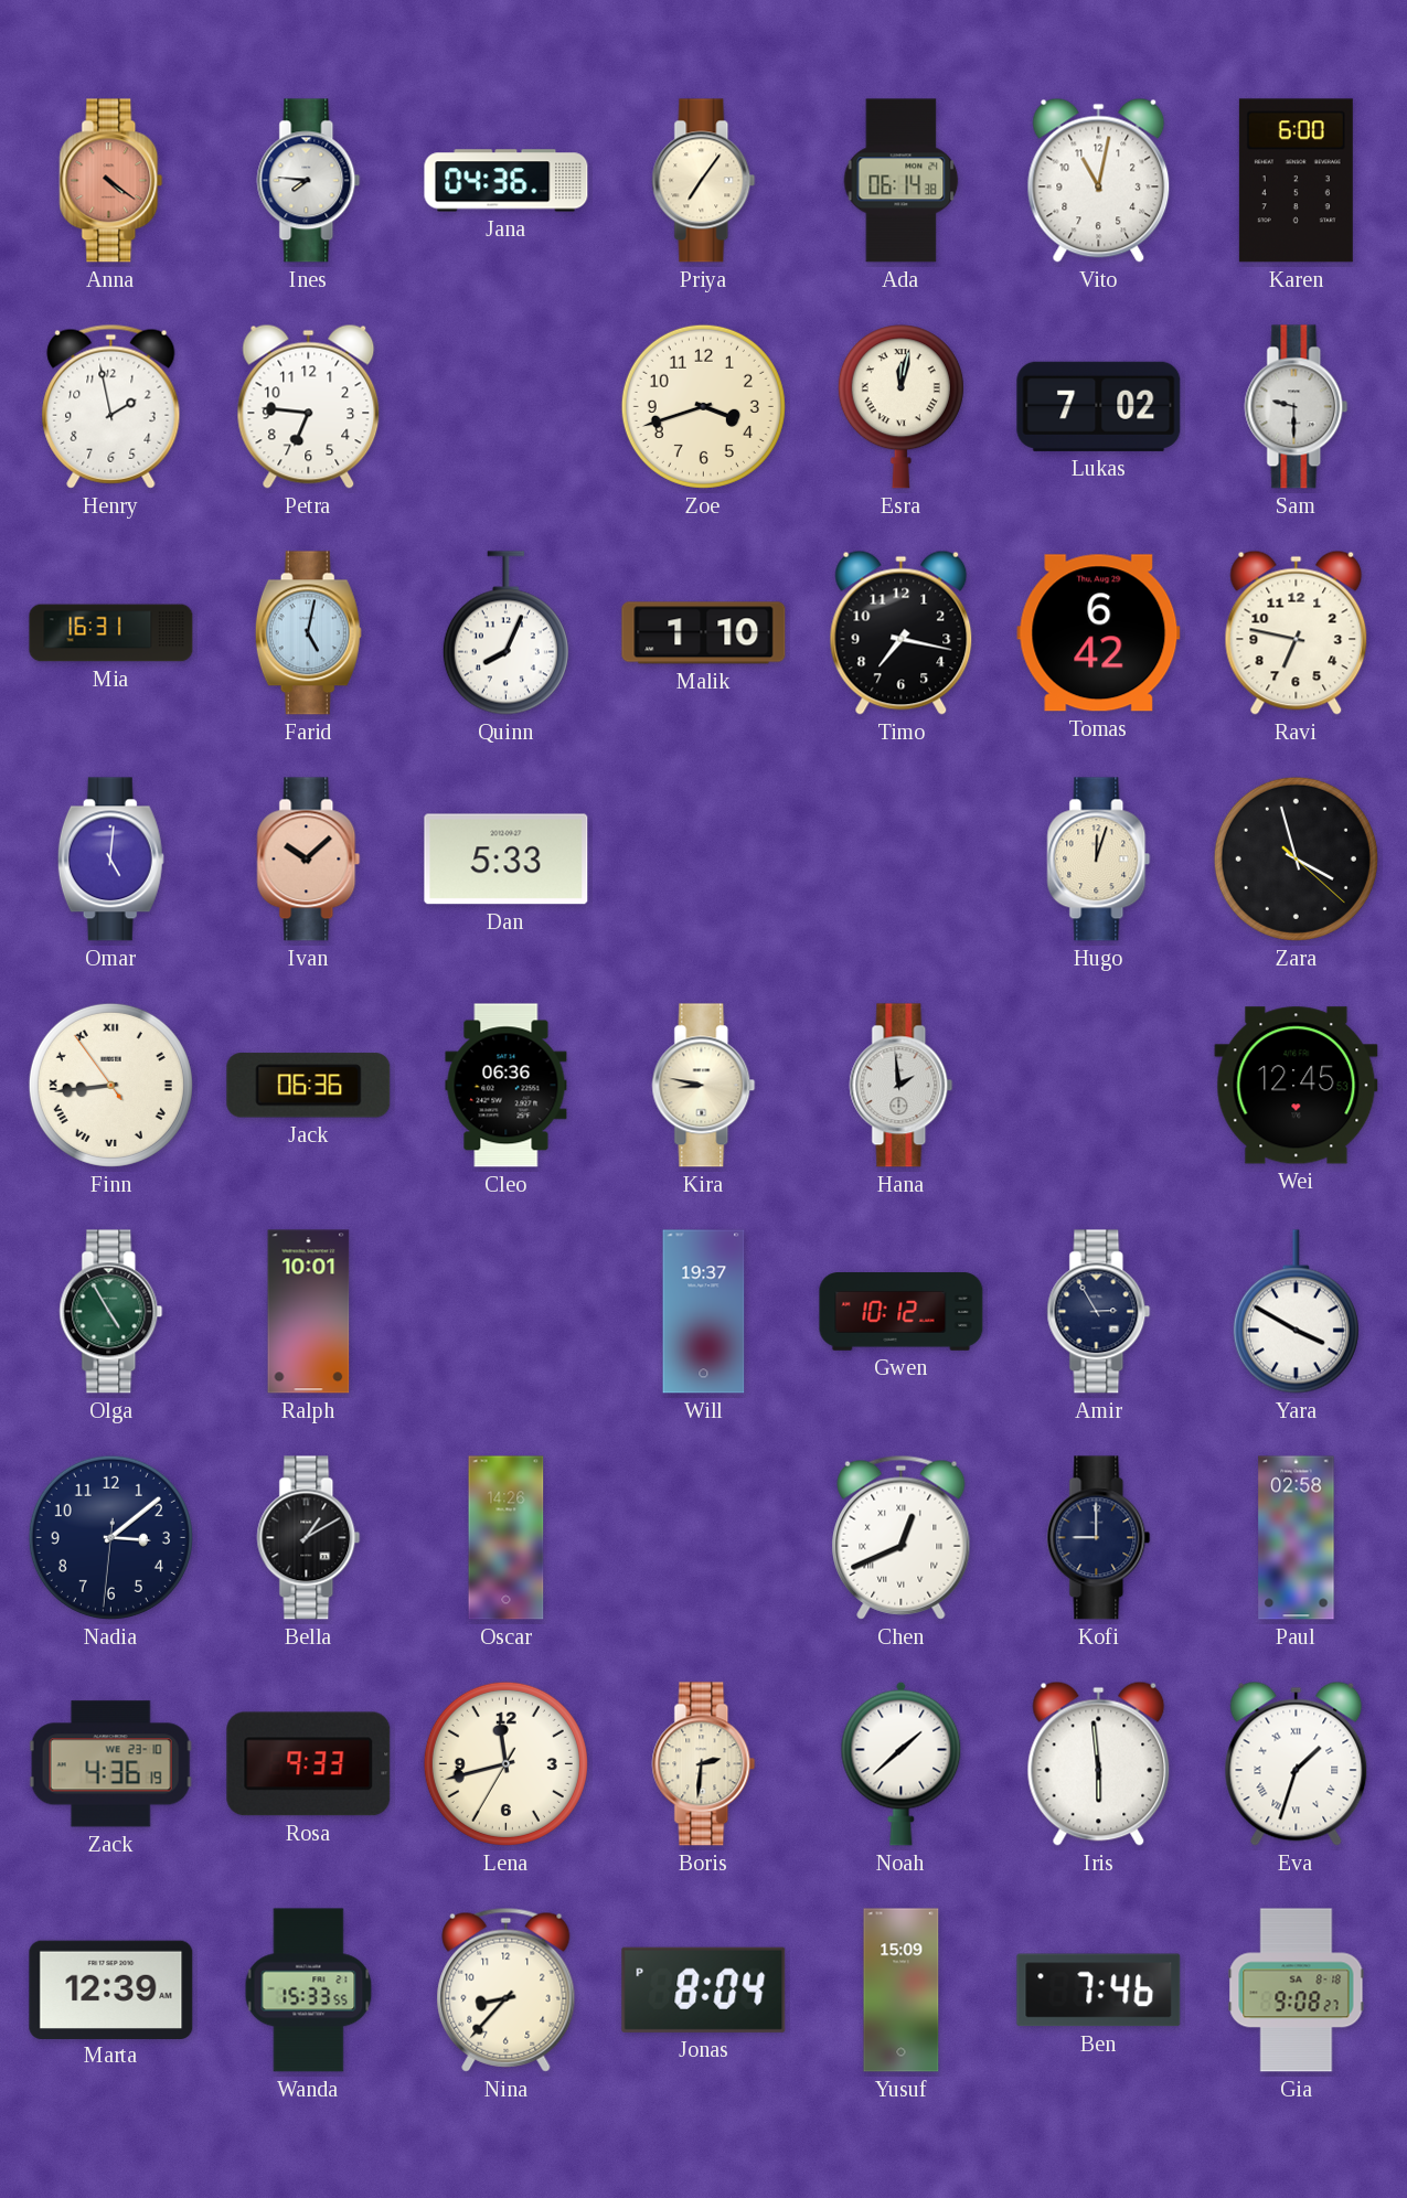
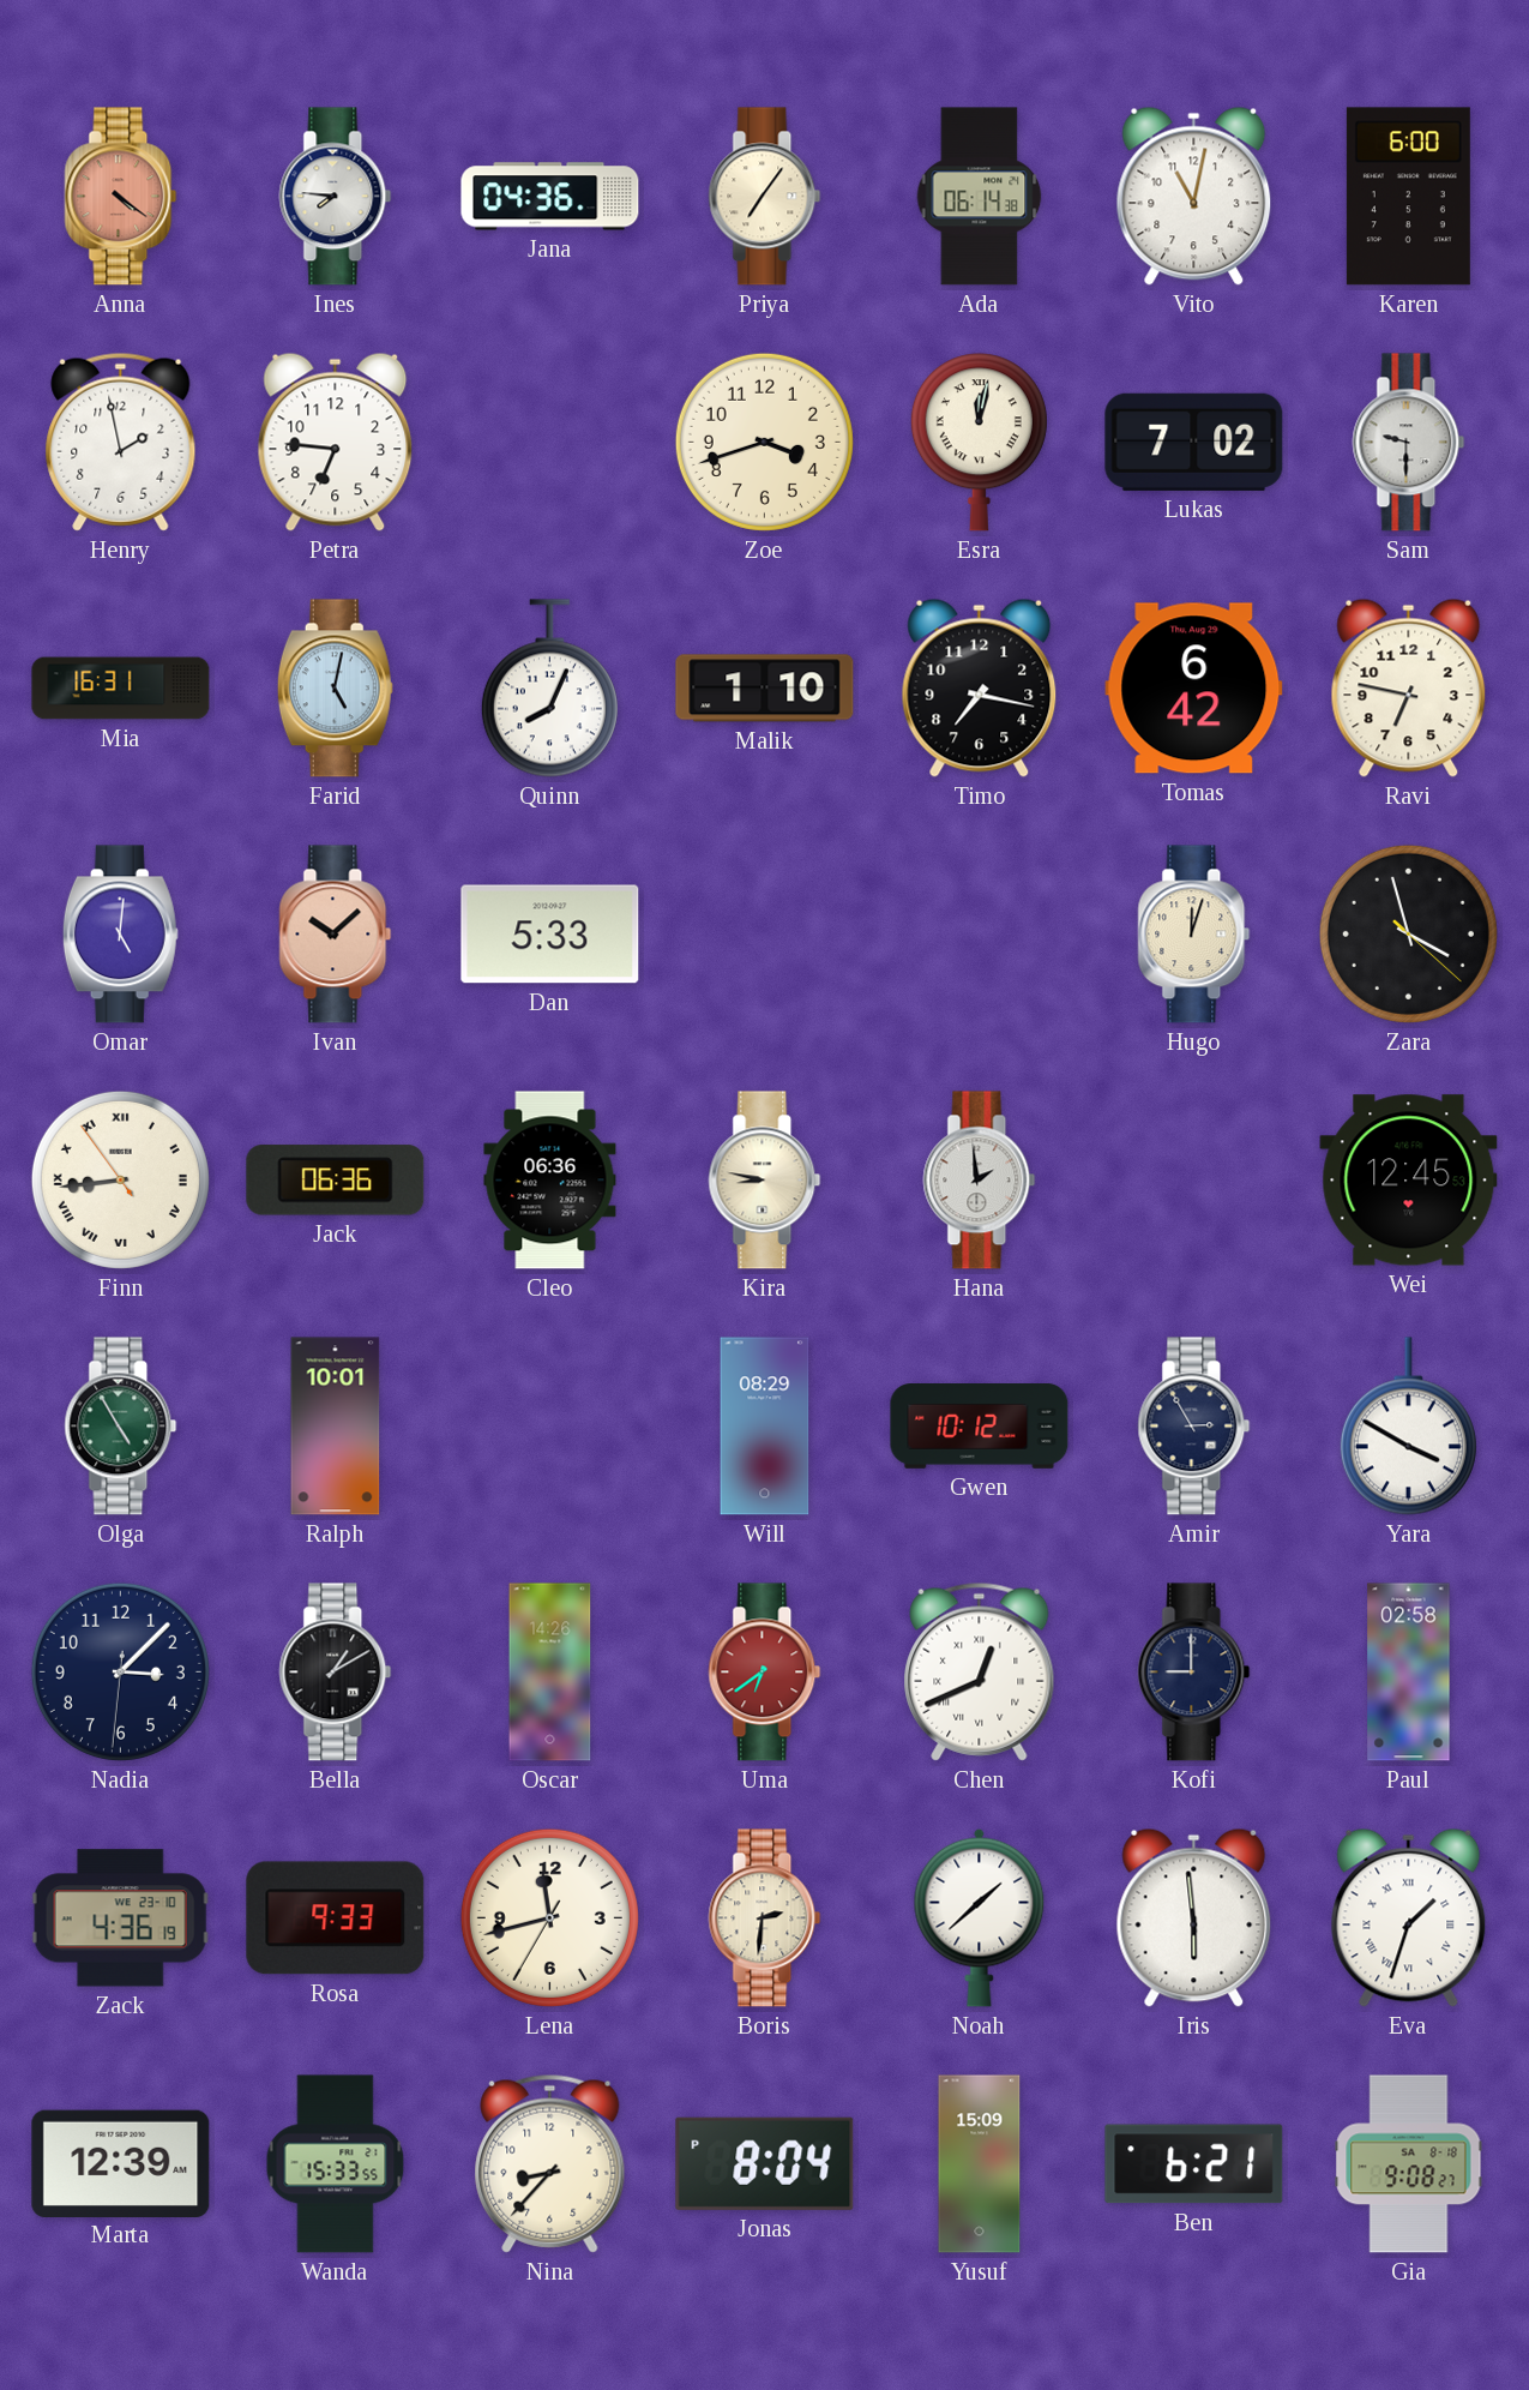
Will: 19:37 -> 08:29
Nadia: 3:08 -> 3:07
Uma: none -> 6:39
Ben: 7:46 -> 6:21
